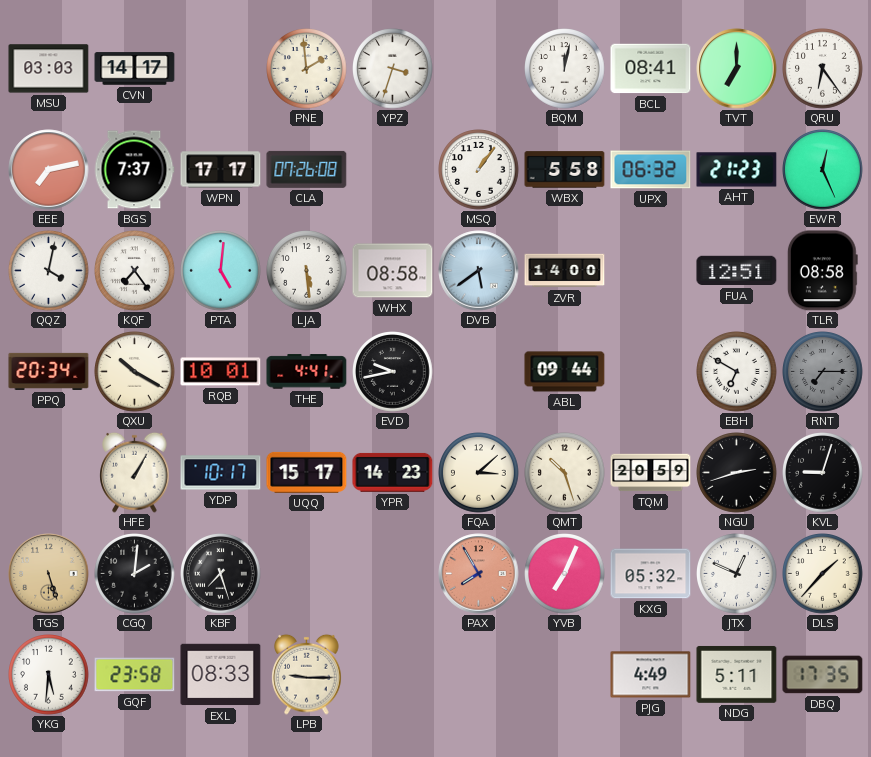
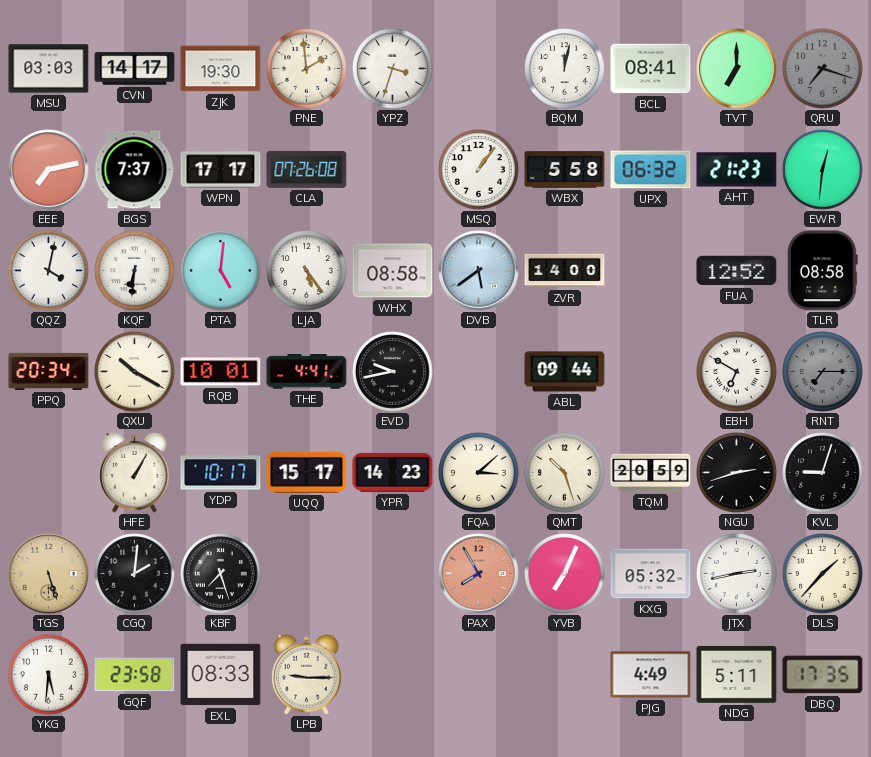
ZJK: none -> 19:30
QRU: 6:24 -> 7:18
QRU dial: white -> grey
EWR: 12:26 -> 12:31
KQF: 7:24 -> 6:31
LJA: 5:29 -> 5:24
FUA: 12:51 -> 12:52
JTX: 12:49 -> 2:43
